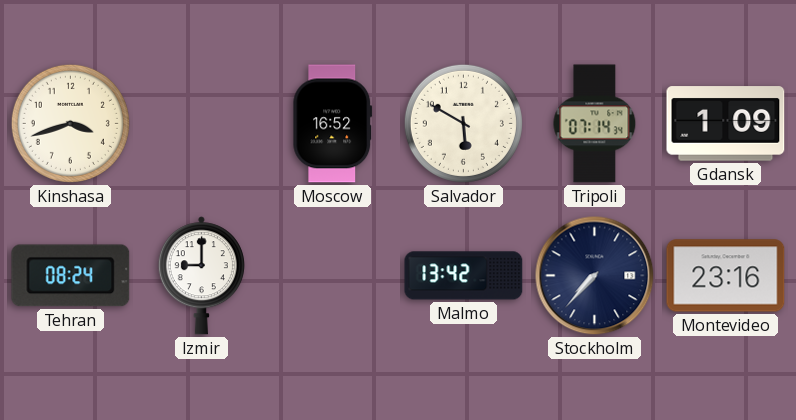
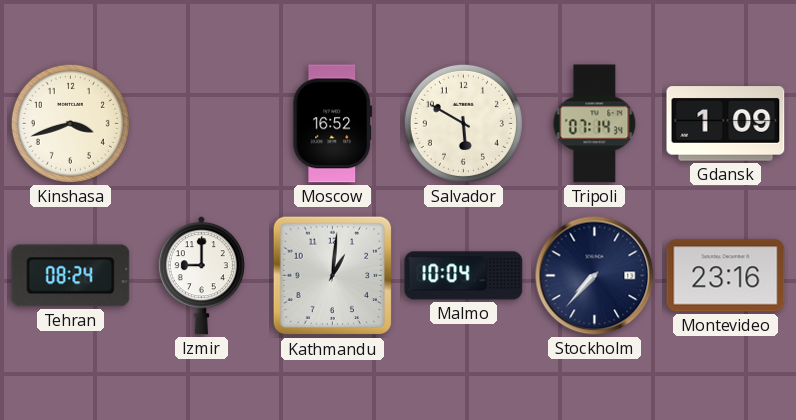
Kathmandu: none -> 1:01
Malmo: 13:42 -> 10:04
